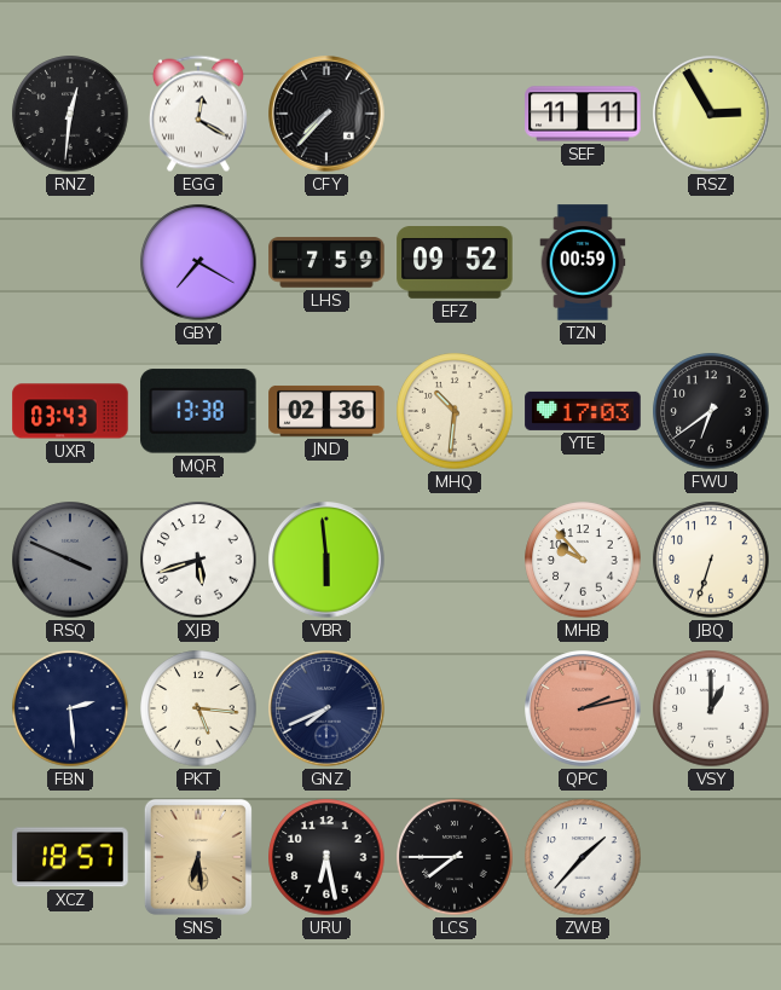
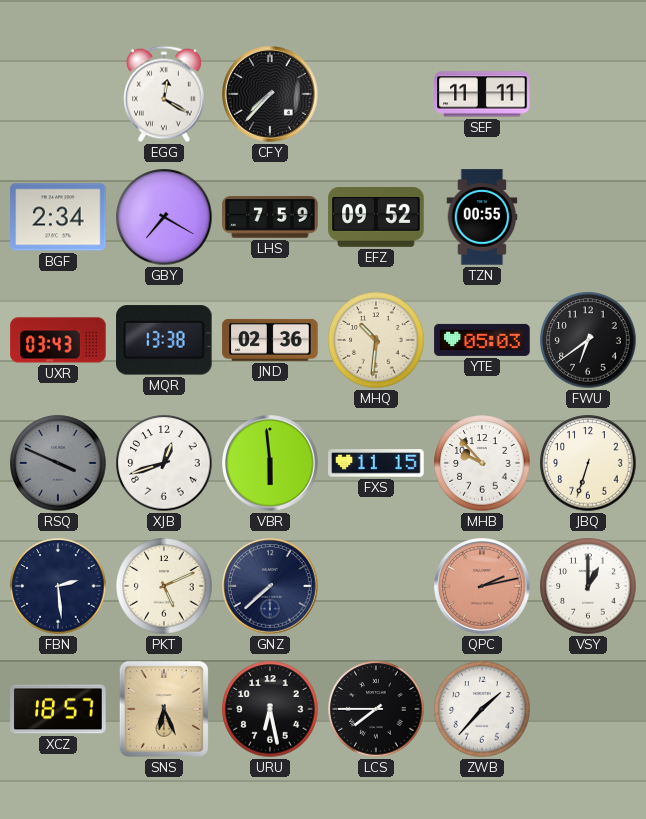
RNZ: 12:31 -> none
RSZ: 2:55 -> none
BGF: none -> 2:34
TZN: 00:59 -> 00:55
YTE: 17:03 -> 05:03
XJB: 5:42 -> 12:42
FXS: none -> 11:15
PKT: 5:16 -> 5:11
GNZ: 7:41 -> 7:38
SNS: 6:29 -> 6:26
